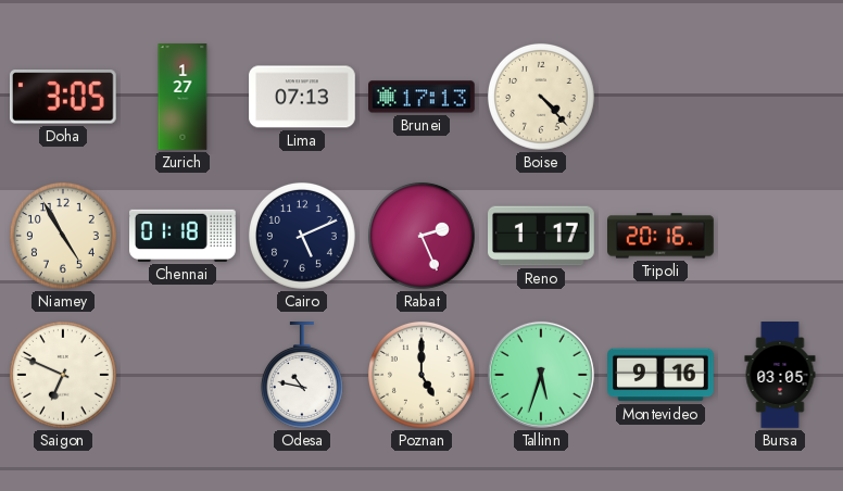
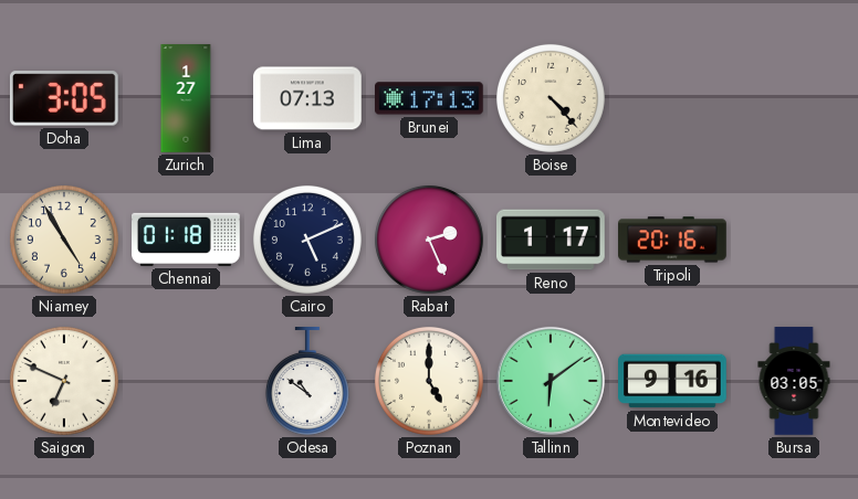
Odesa: 10:47 -> 10:51
Tallinn: 5:33 -> 6:09
